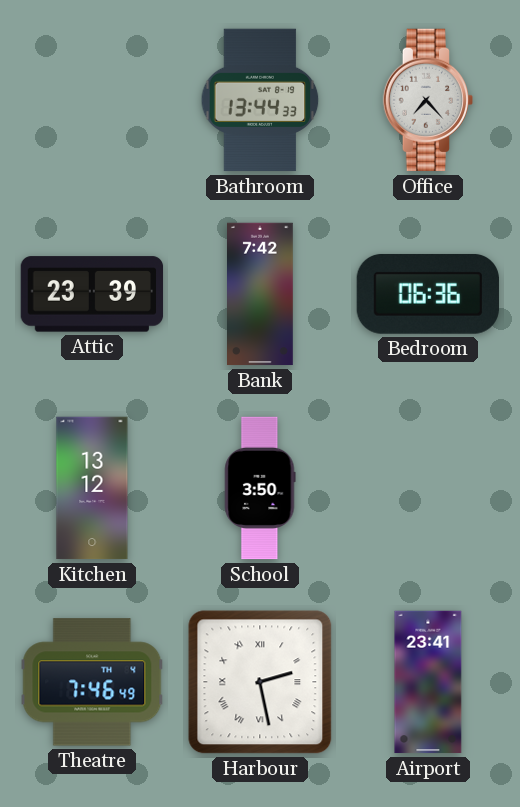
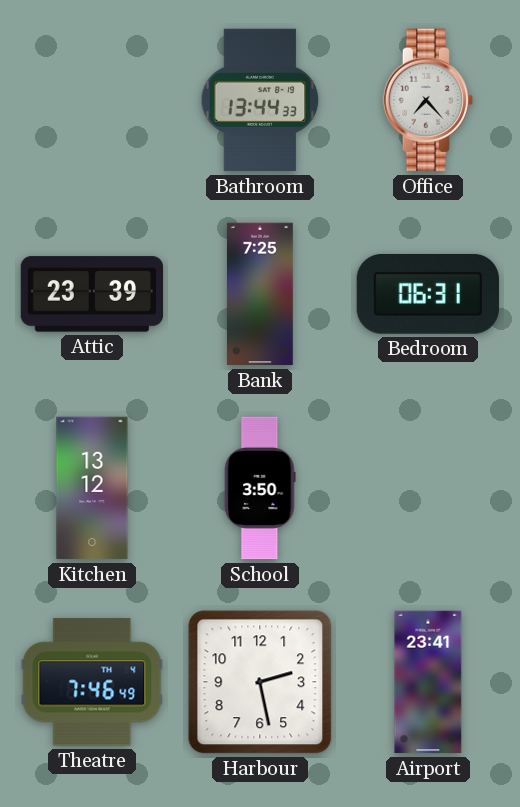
Bank: 7:42 -> 7:25
Bedroom: 06:36 -> 06:31
Harbour numerals: Roman -> Arabic
